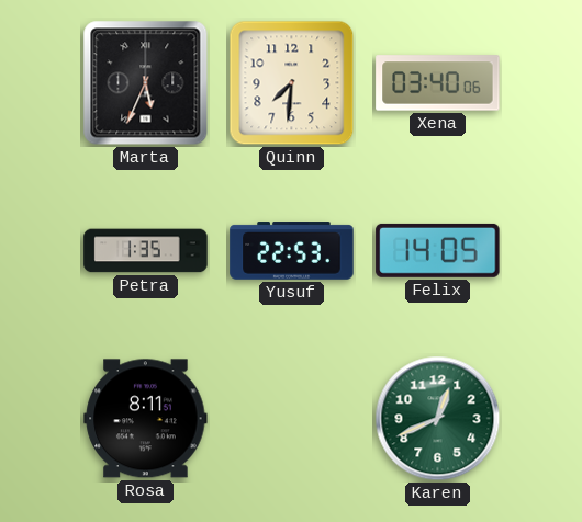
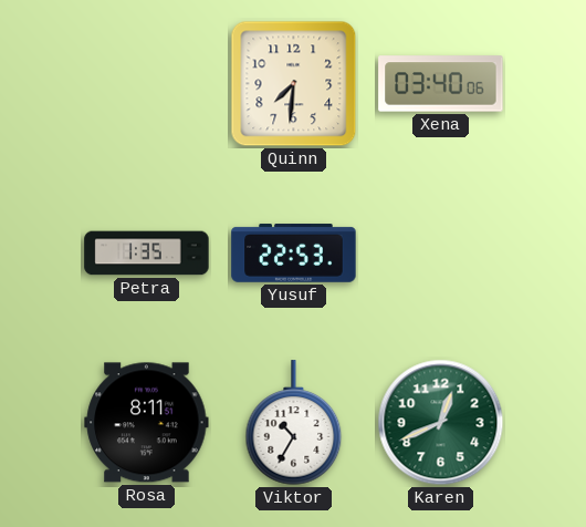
Marta: 5:34 -> none
Felix: 14:05 -> none
Viktor: none -> 10:35
